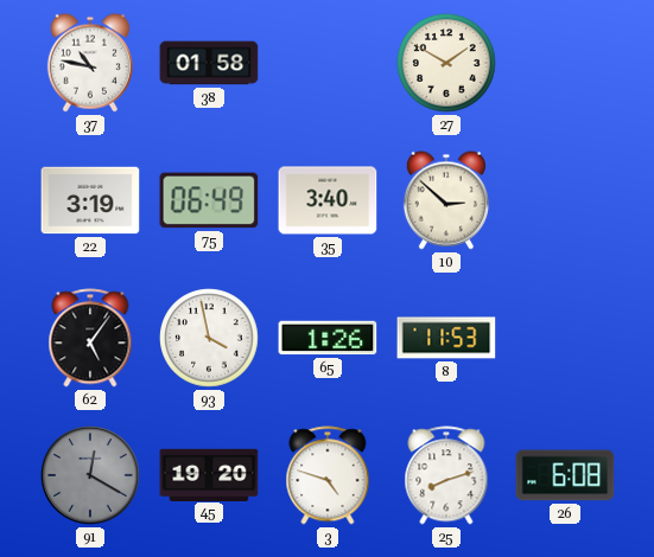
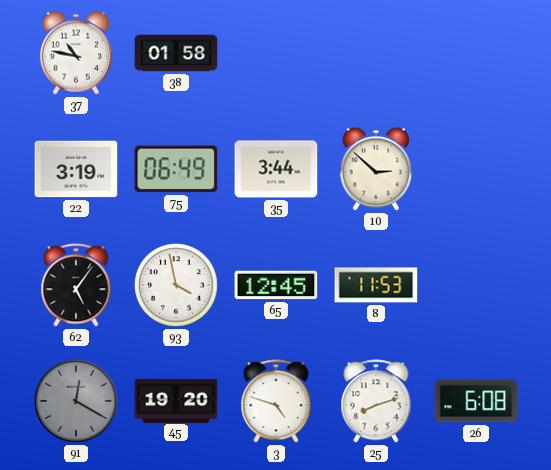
27: 1:50 -> none
35: 3:40 -> 3:44
65: 1:26 -> 12:45
